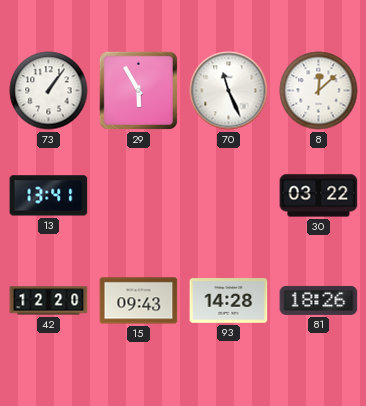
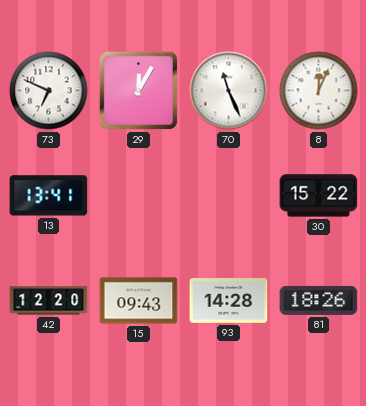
73: 1:06 -> 6:49
29: 5:55 -> 12:05
8: 12:08 -> 12:04
30: 03:22 -> 15:22
